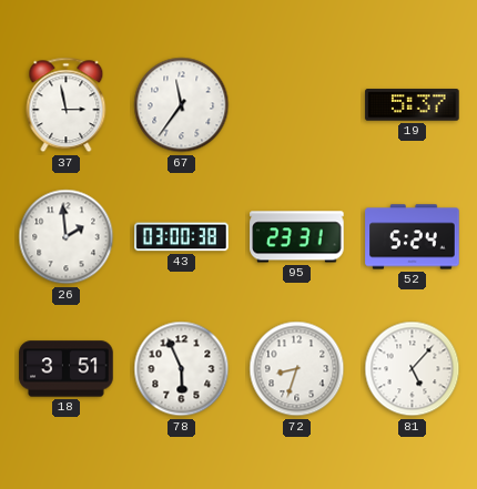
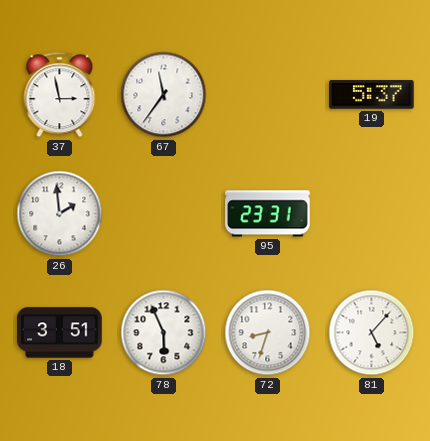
43: 03:00 -> none
52: 5:24 -> none
